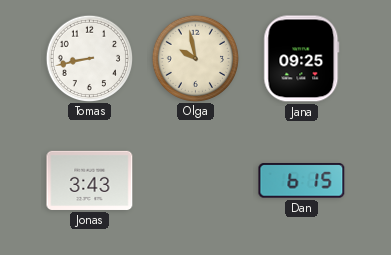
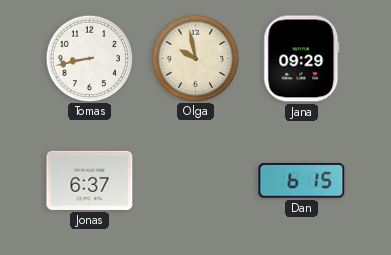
Jana: 09:25 -> 09:29
Jonas: 3:43 -> 6:37
